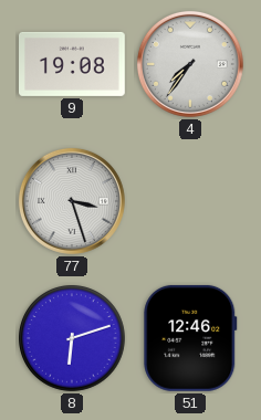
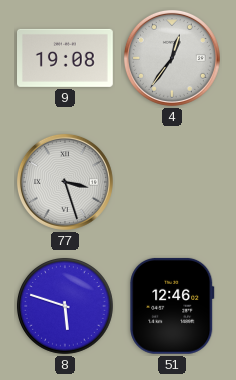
4: 7:36 -> 12:36
8: 6:12 -> 5:48
